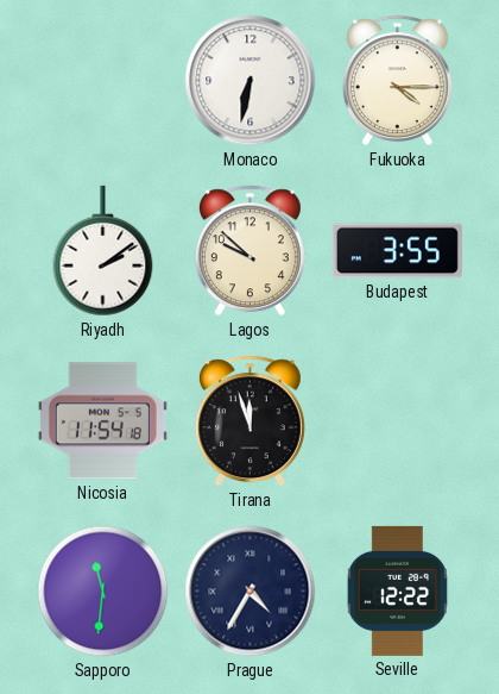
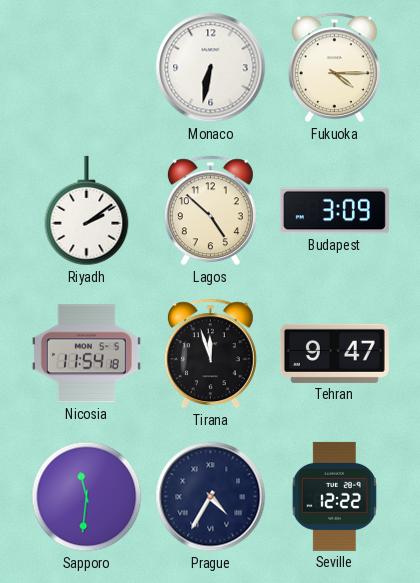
Lagos: 9:52 -> 4:52
Budapest: 3:55 -> 3:09
Tehran: none -> 9:47
